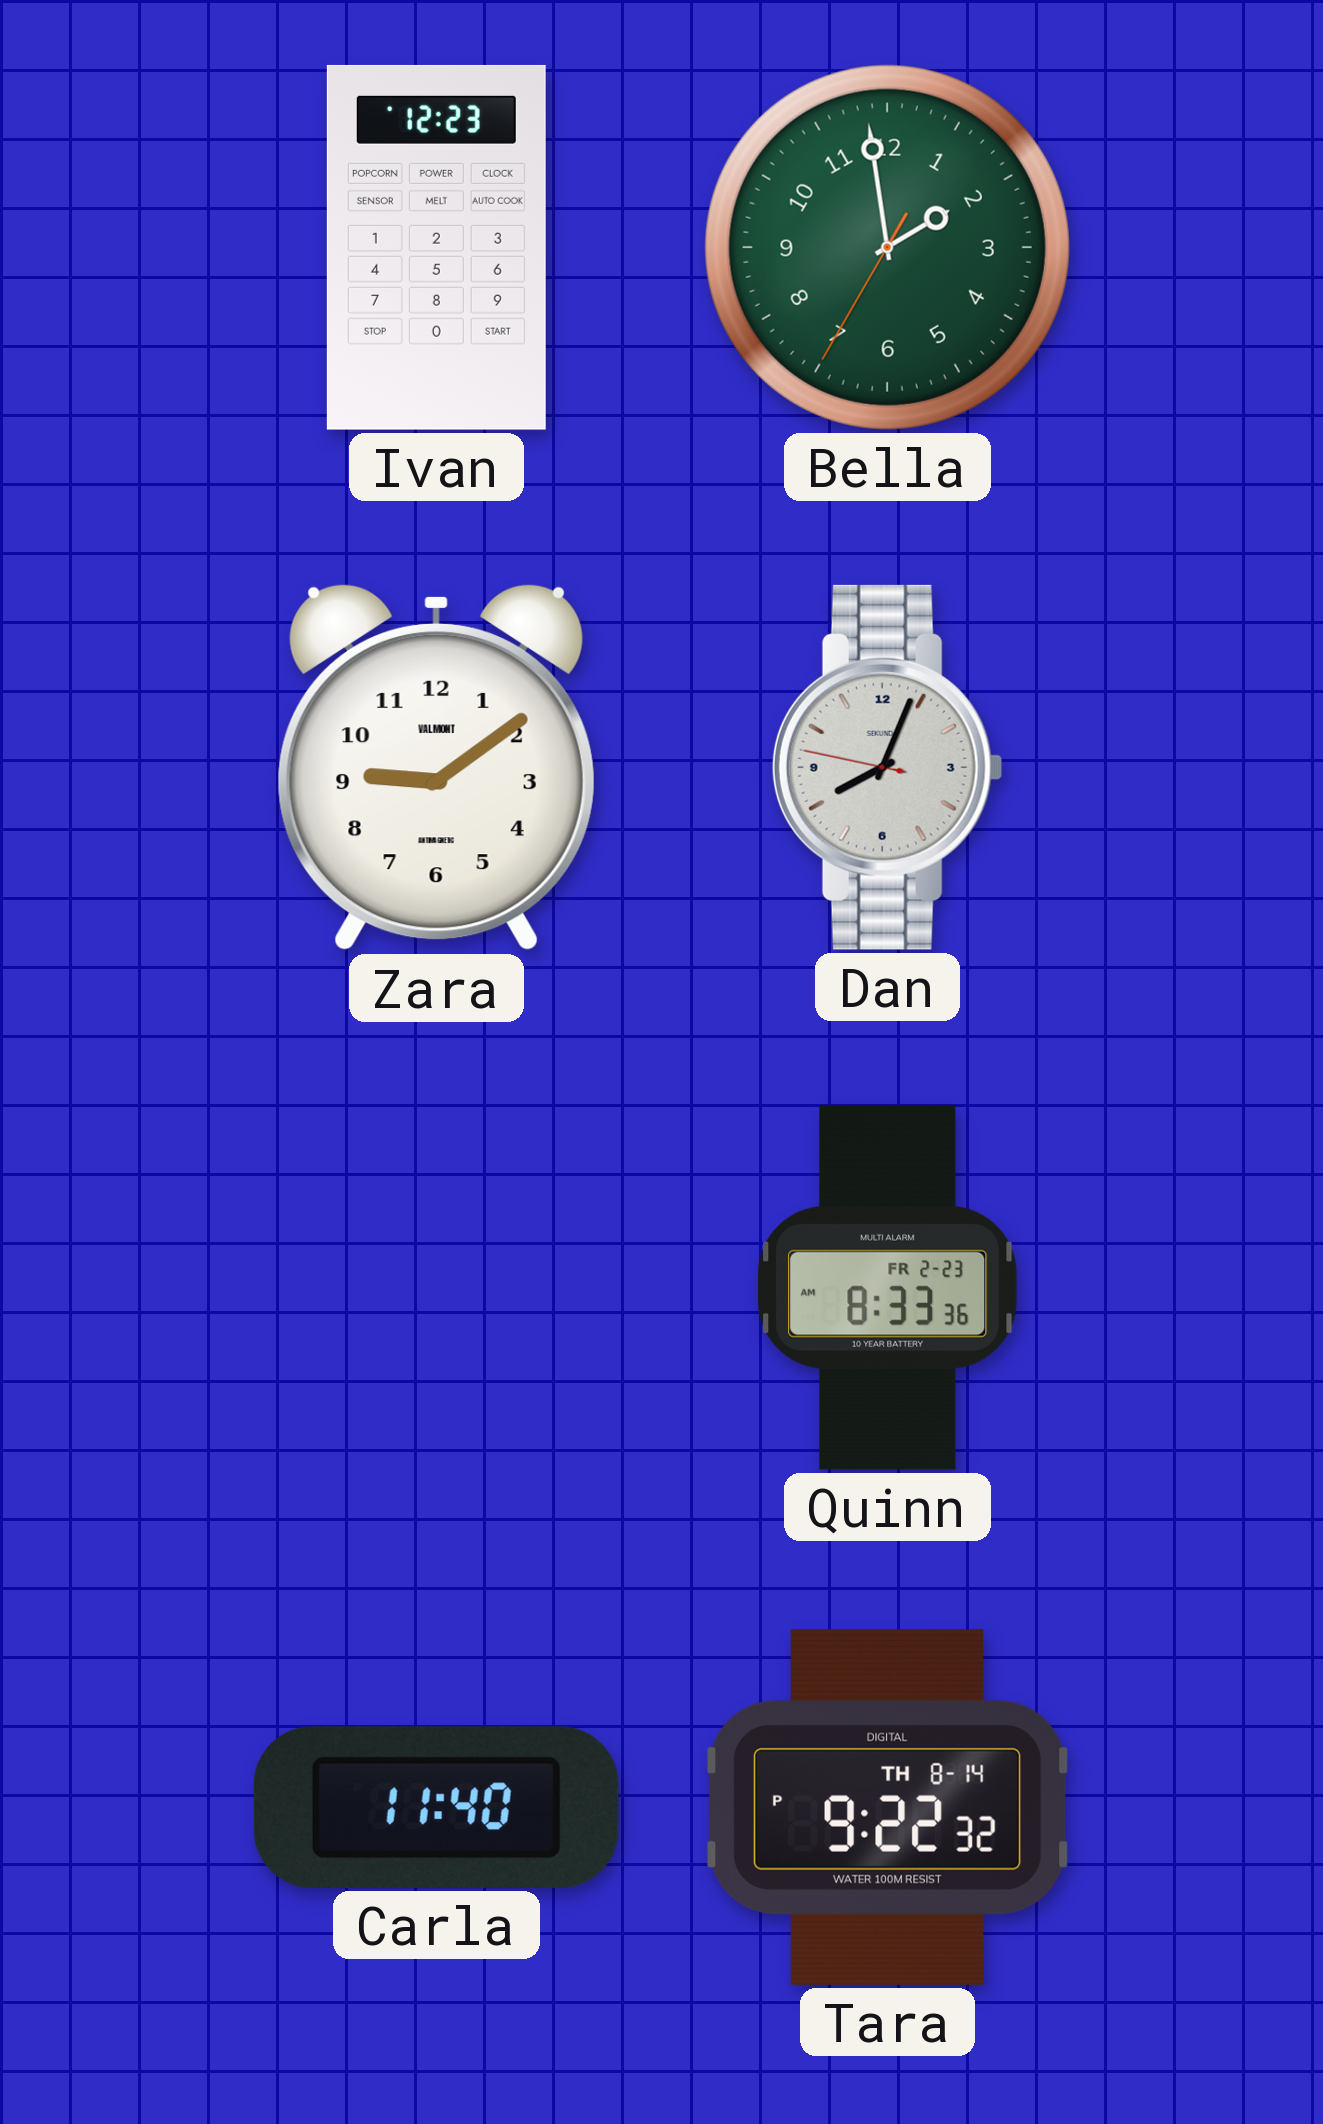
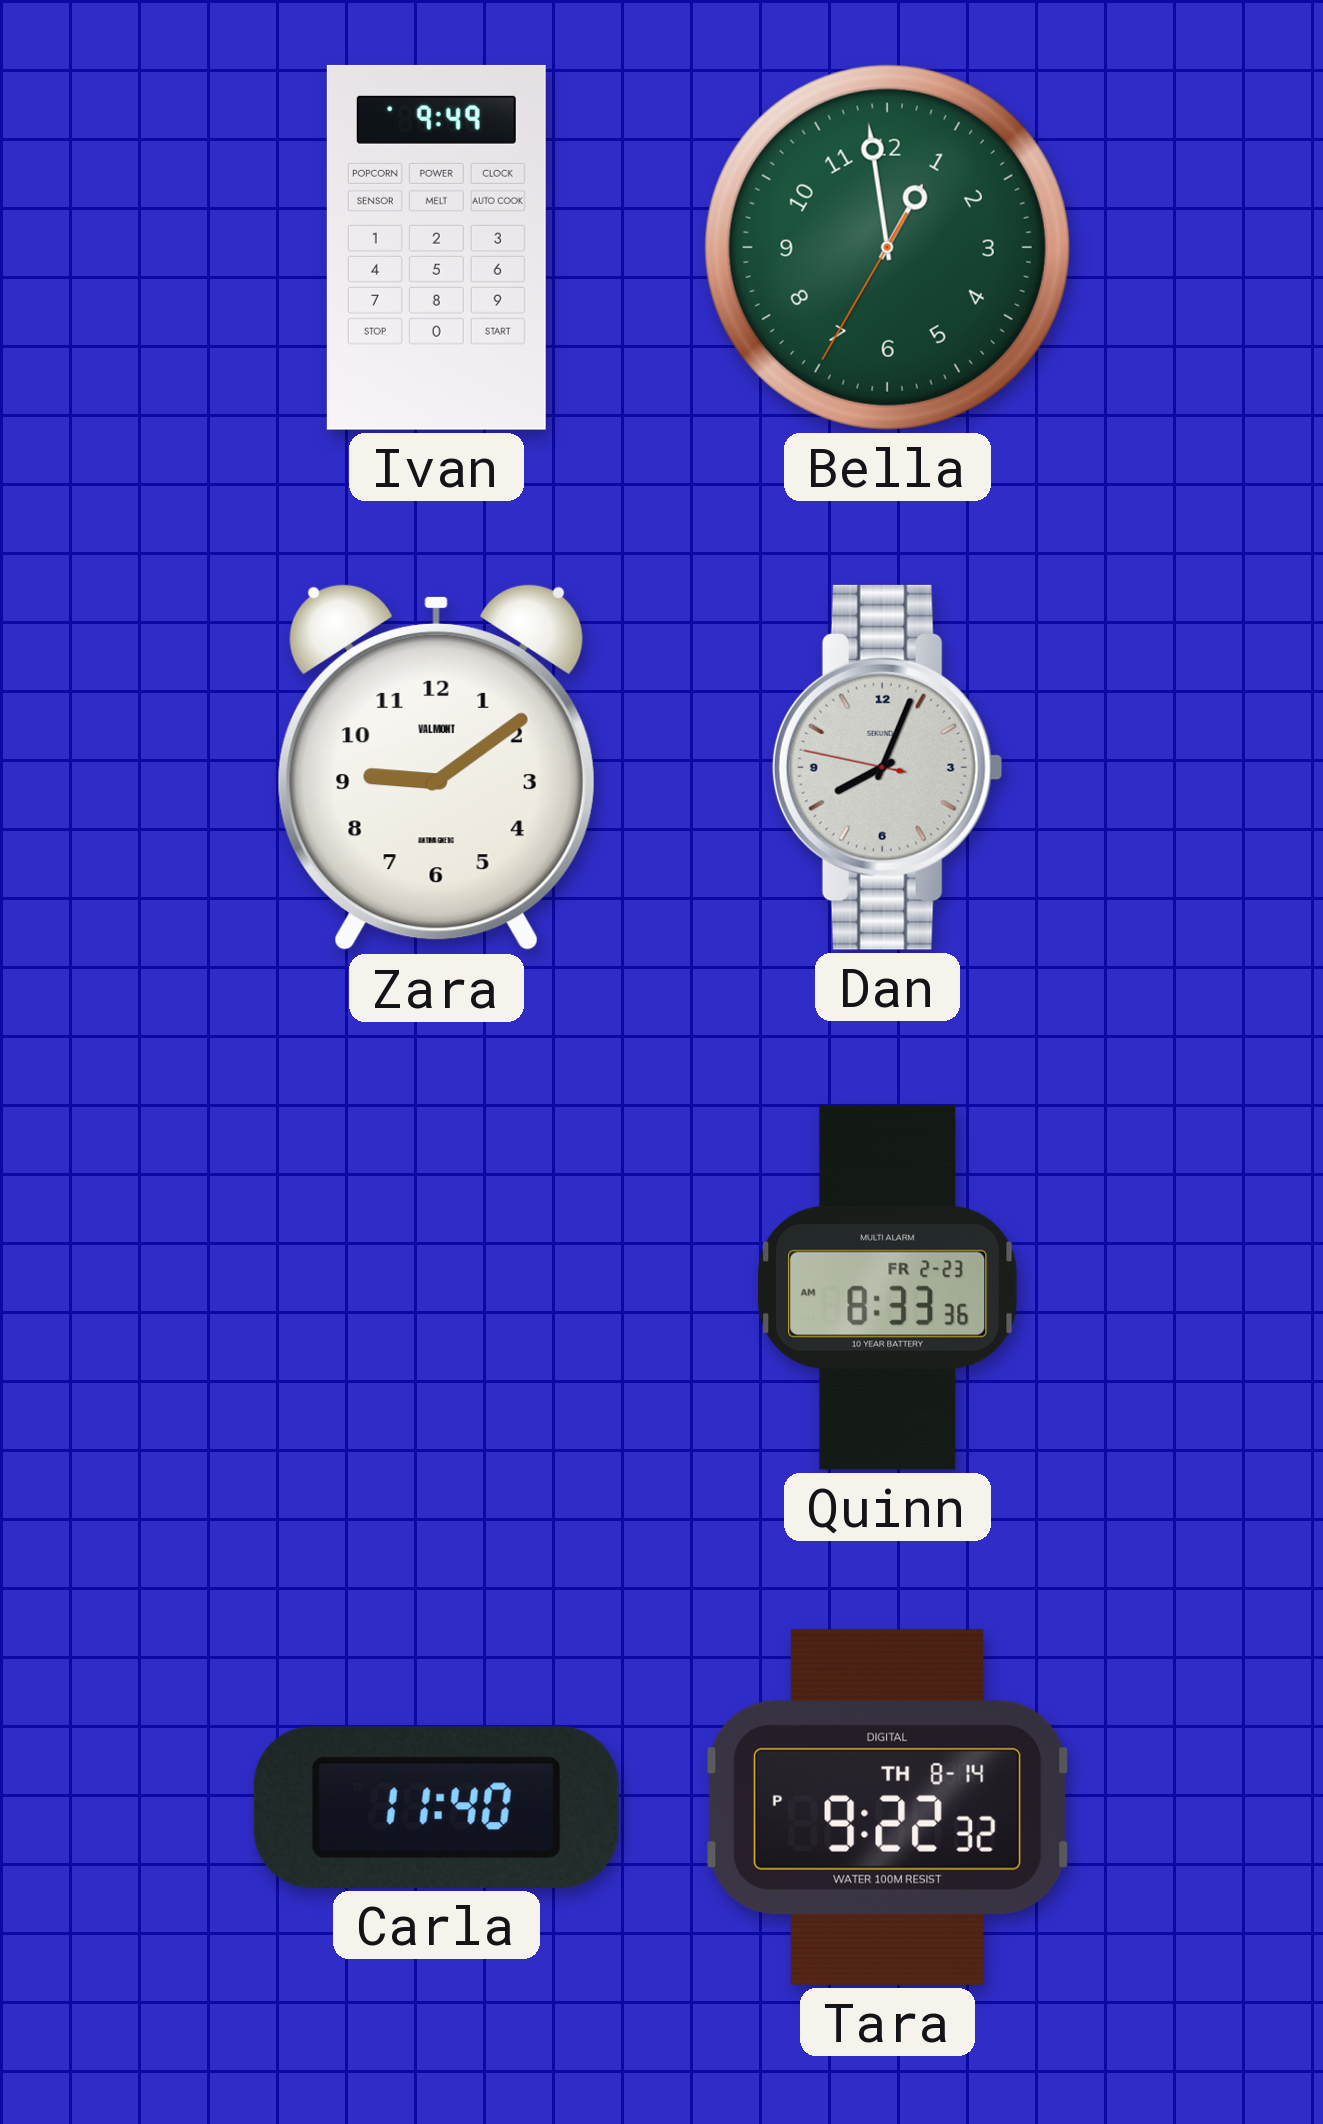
Ivan: 12:23 -> 9:49
Bella: 1:58 -> 12:58
